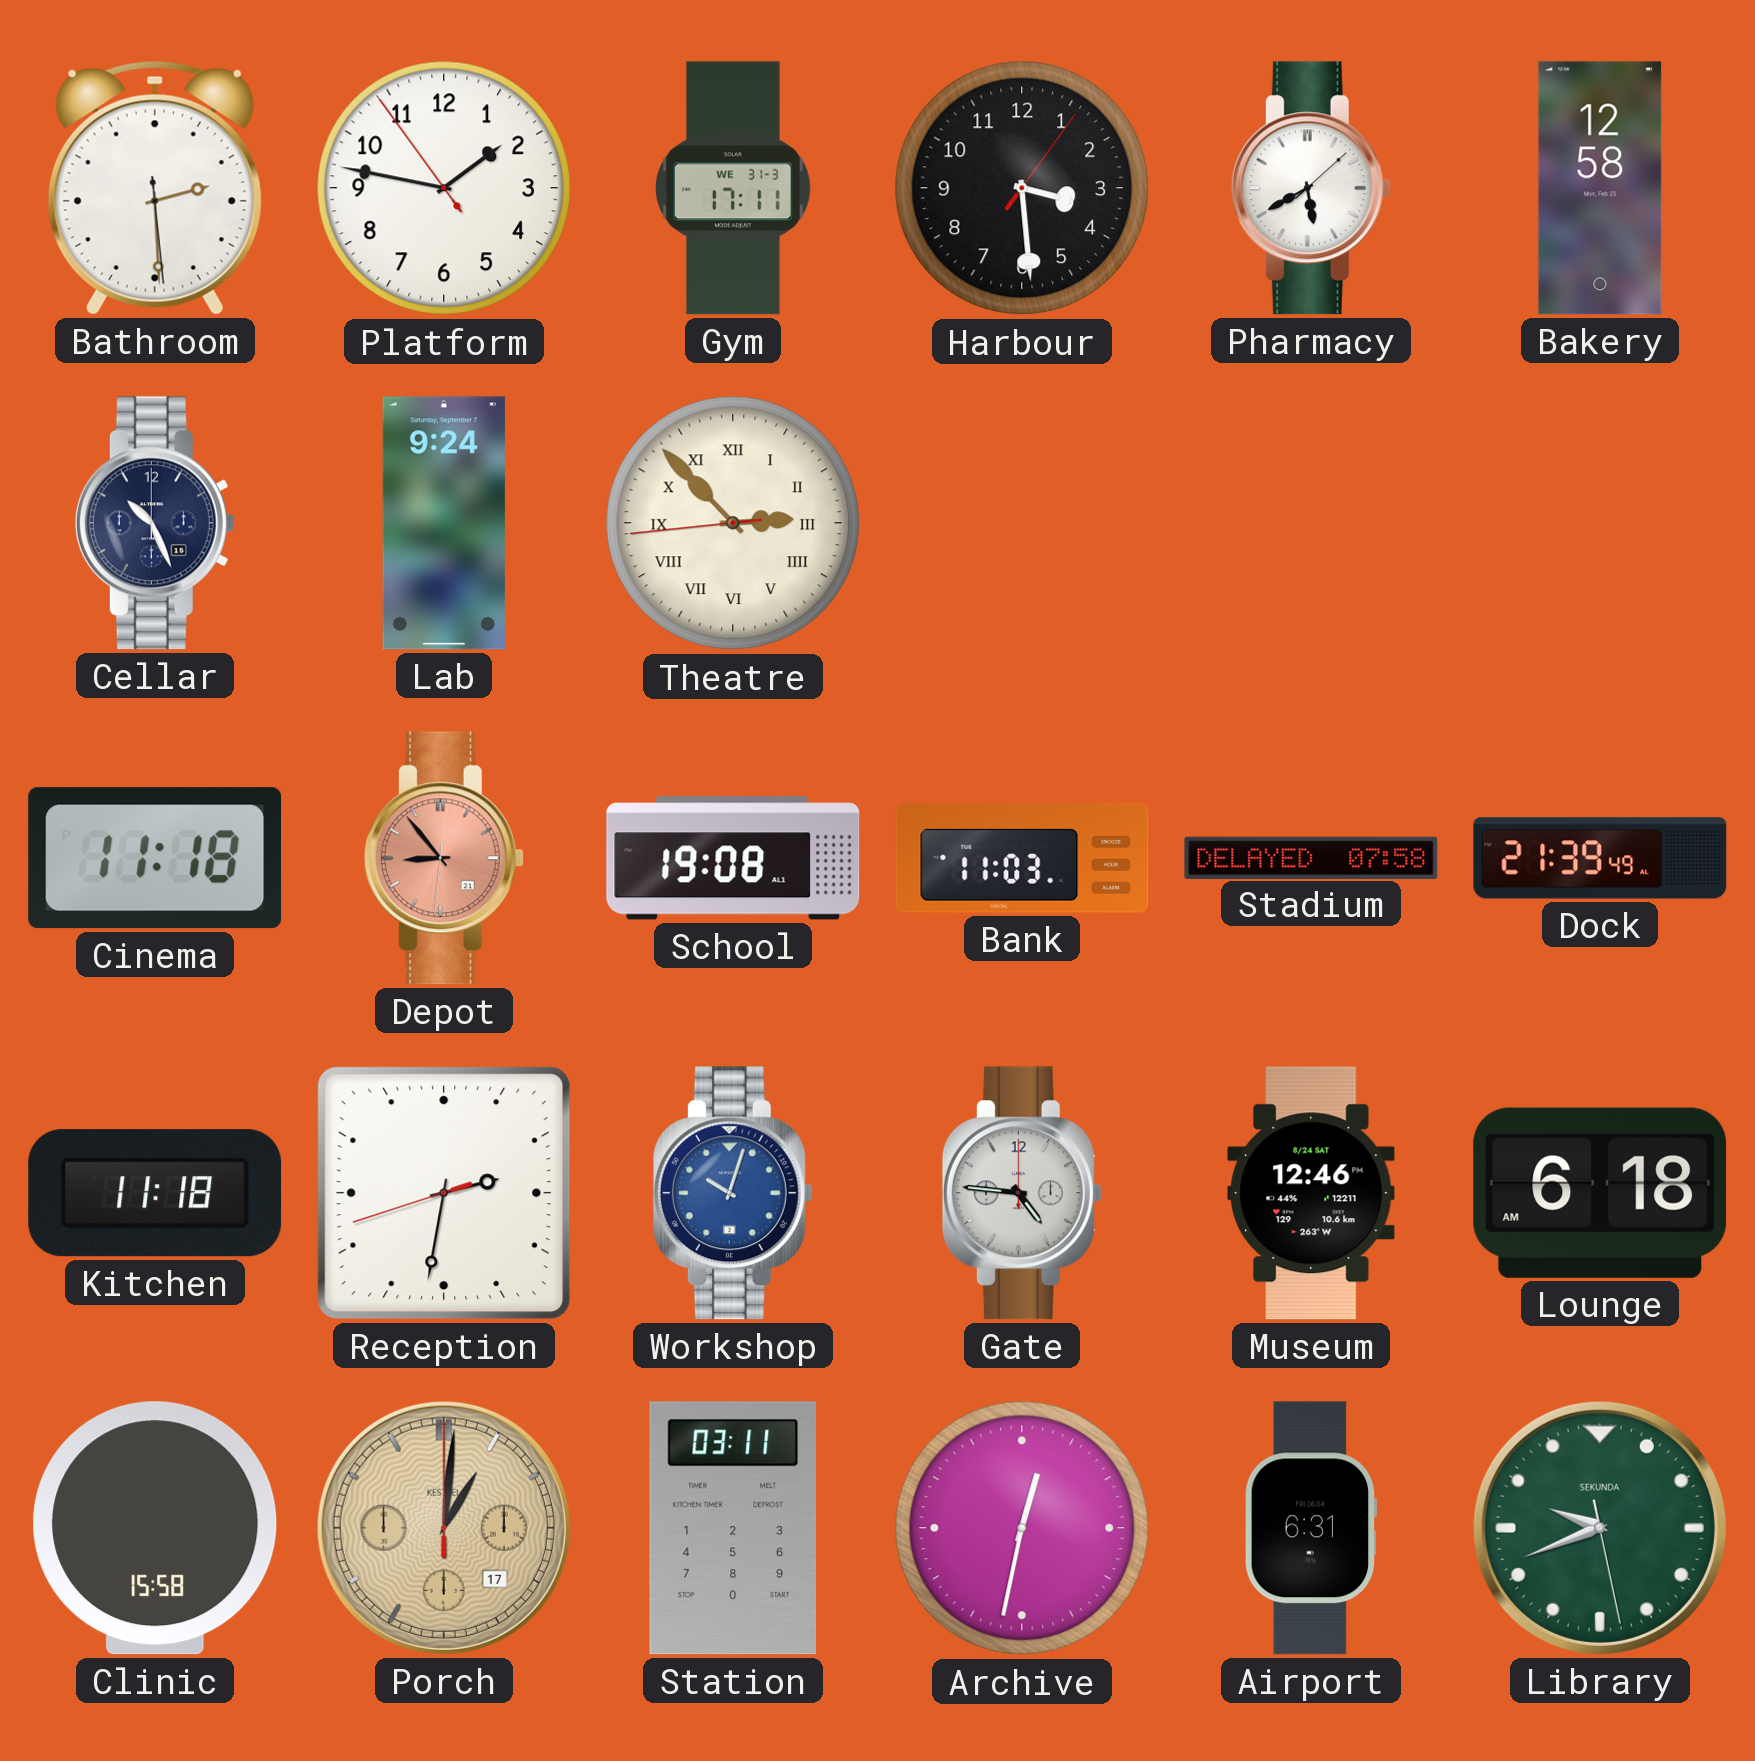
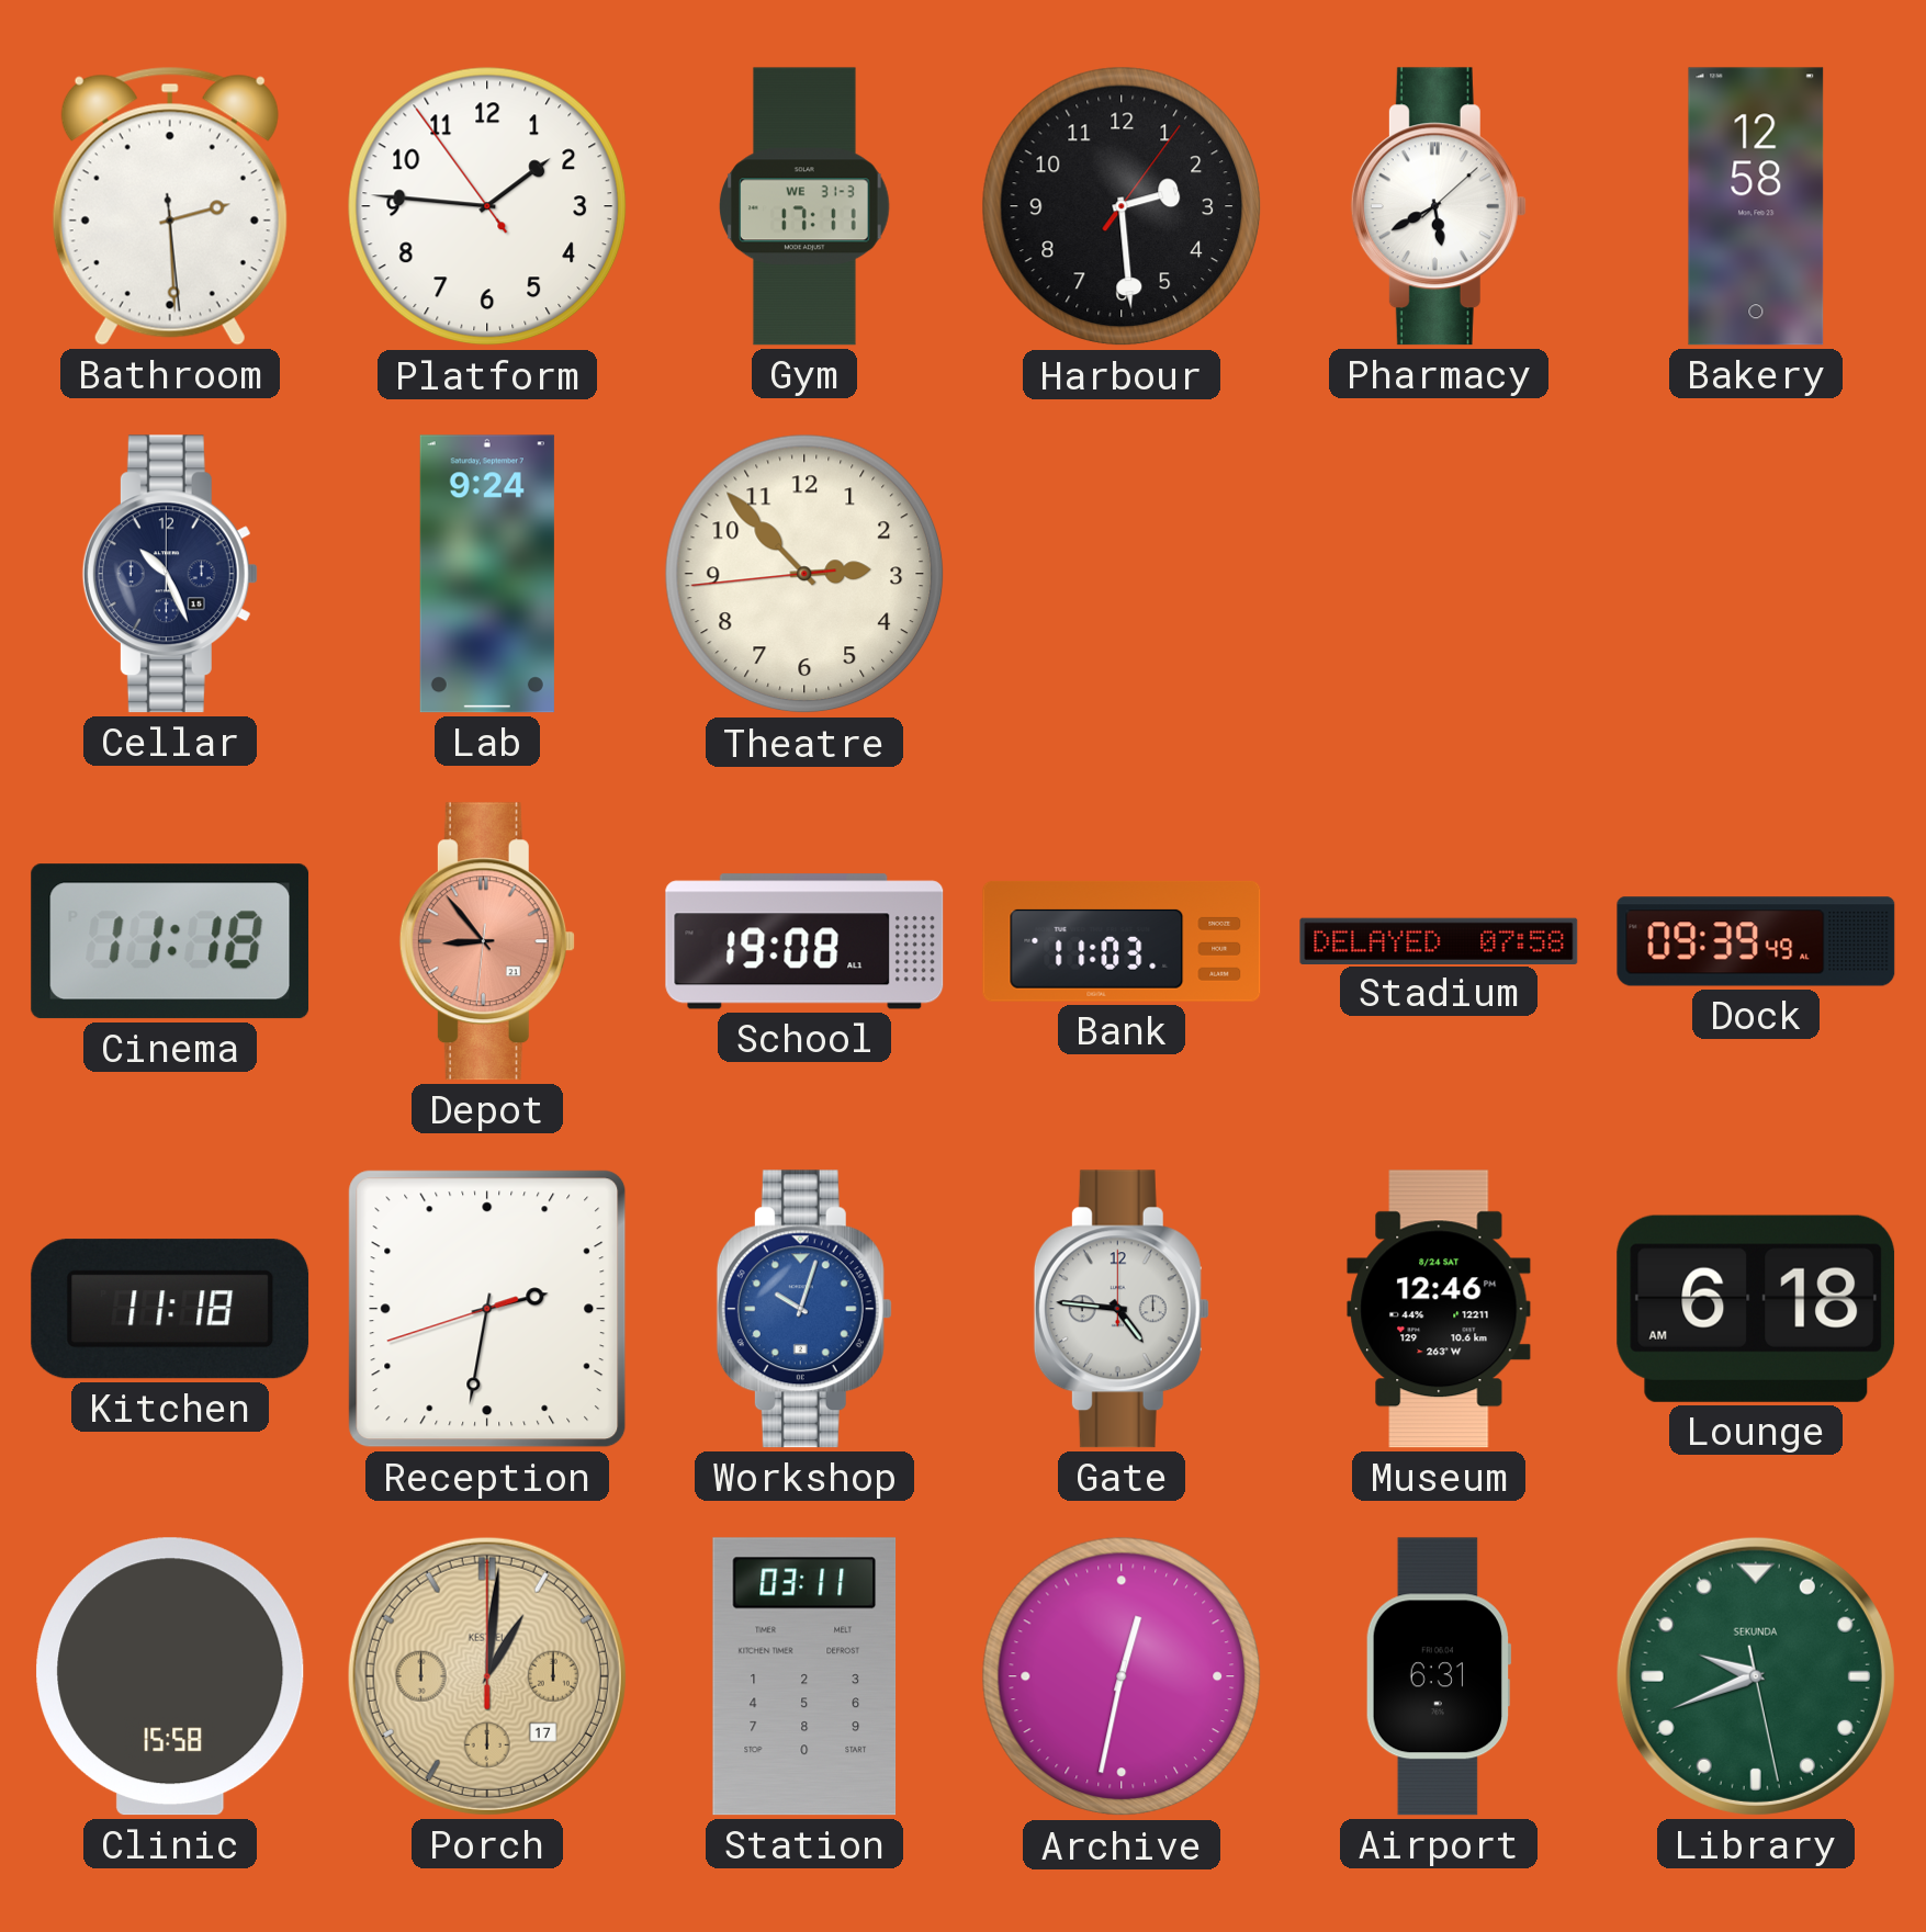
Platform: 1:46 -> 1:45
Harbour: 3:29 -> 2:29
Theatre numerals: Roman -> Arabic
Dock: 21:39 -> 09:39
